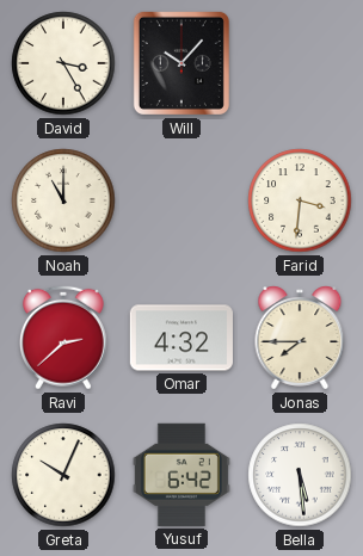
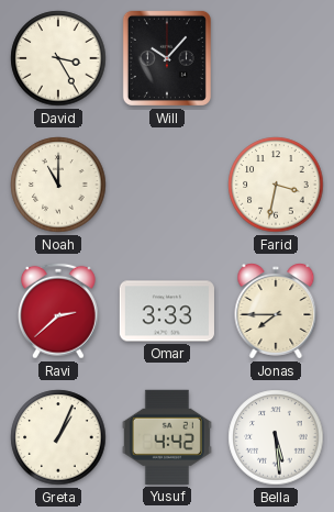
Farid: 3:31 -> 3:32
Omar: 4:32 -> 3:33
Greta: 10:04 -> 1:04
Yusuf: 6:42 -> 4:42
